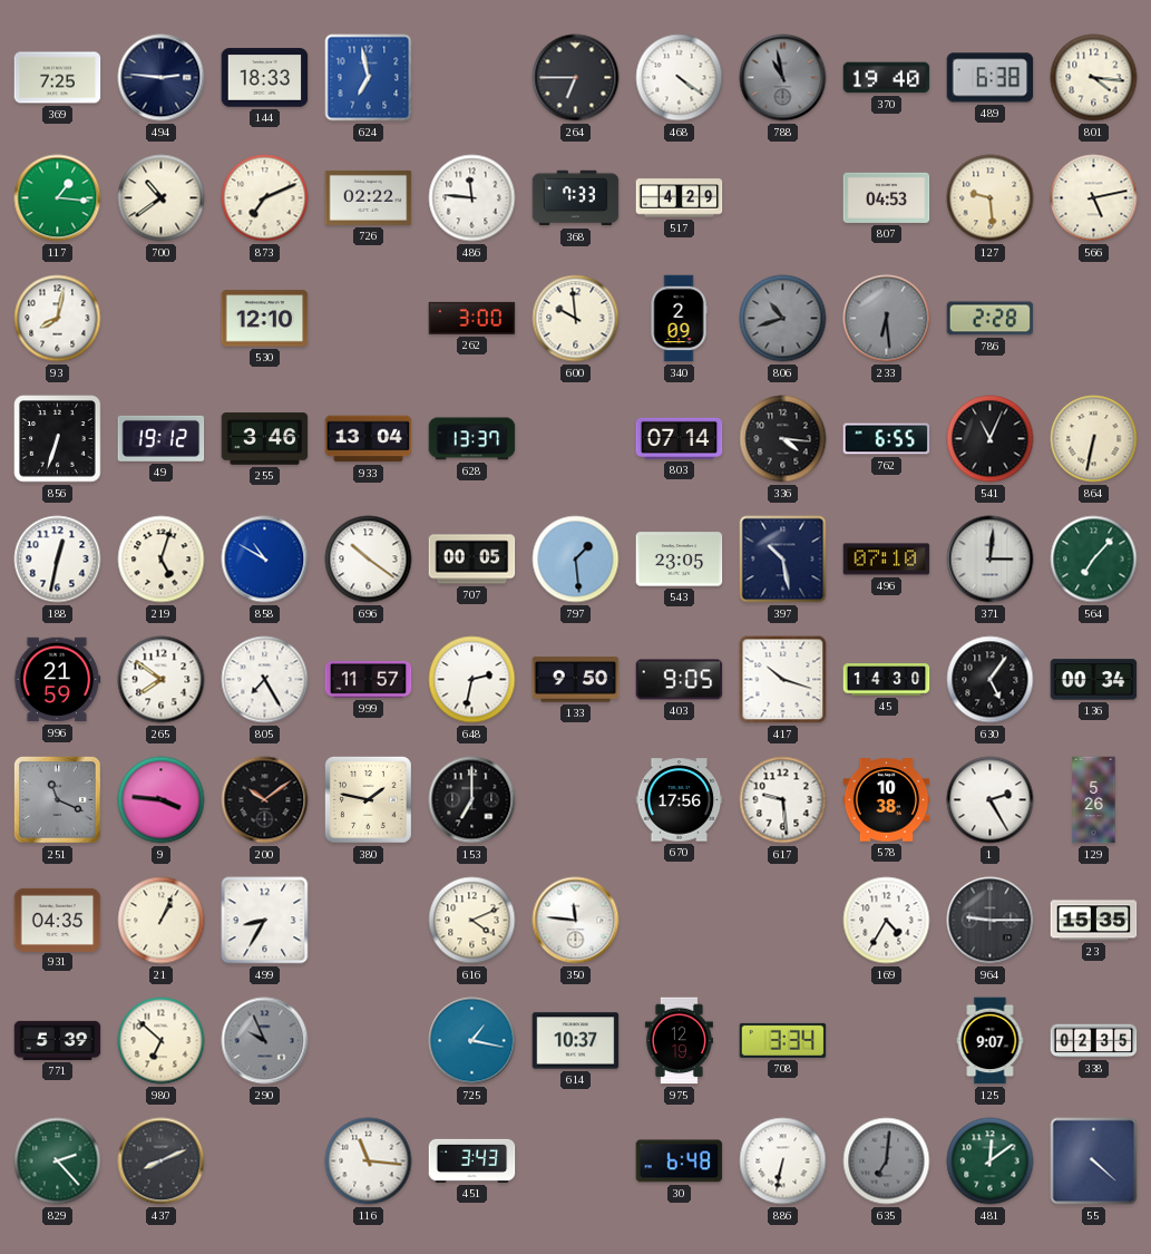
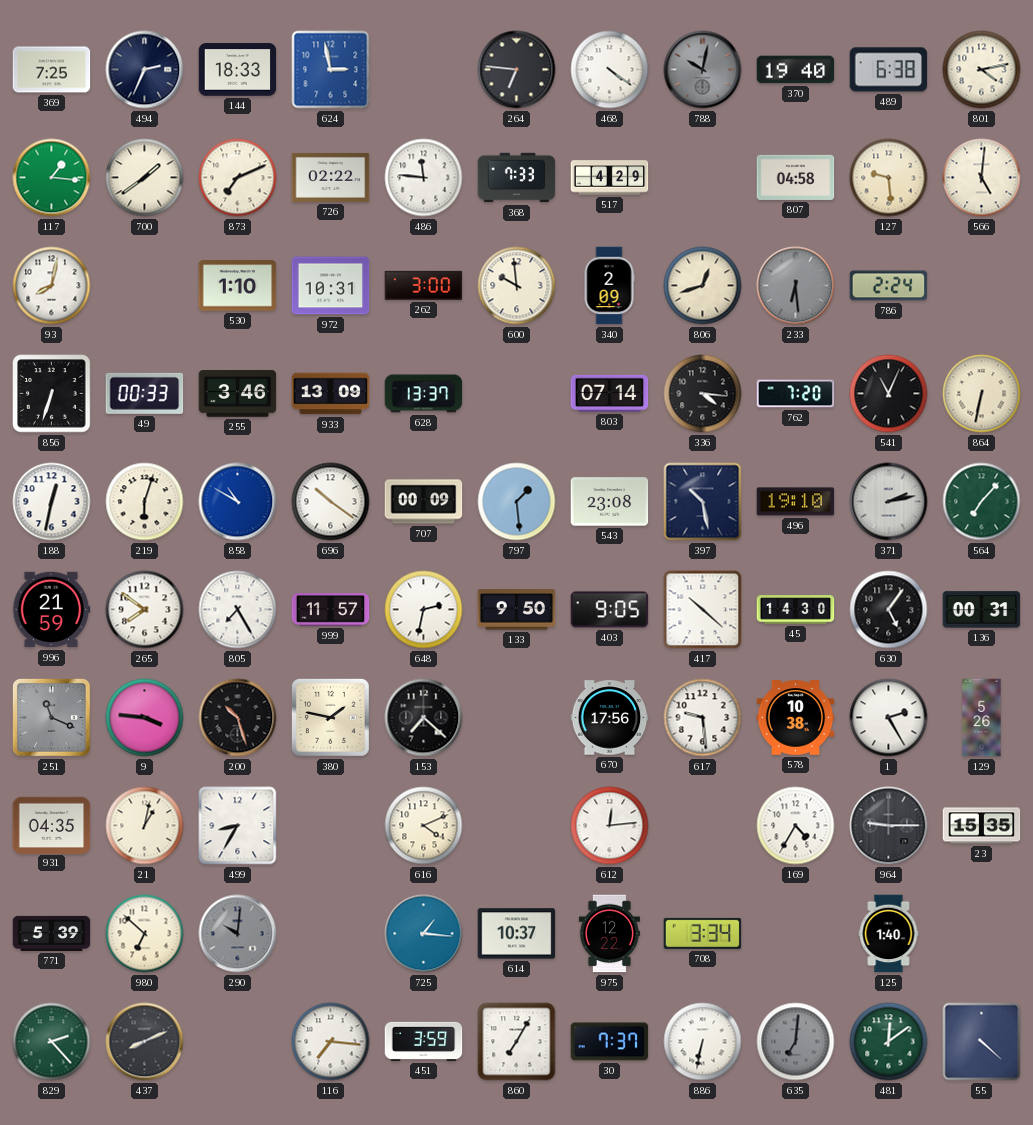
494: 2:46 -> 2:34
624: 6:58 -> 2:58
264: 6:45 -> 6:46
788: 10:58 -> 10:02
801: 4:16 -> 4:13
700: 10:39 -> 1:39
807: 04:53 -> 04:58
566: 5:13 -> 5:01
530: 12:10 -> 1:10
972: none -> 10:31
806: 10:42 -> 12:42
806 dial: grey -> cream
786: 2:28 -> 2:24
49: 19:12 -> 00:33
933: 13:04 -> 13:09
762: 6:55 -> 7:20
219: 5:03 -> 6:03
707: 00:05 -> 00:09
543: 23:05 -> 23:08
496: 07:10 -> 19:10
371: 3:01 -> 2:13
417: 10:18 -> 10:22
136: 00:34 -> 00:31
200: 10:09 -> 10:27
153: 7:00 -> 7:22
21: 1:04 -> 1:02
350: 11:46 -> none
612: none -> 12:14
290: 9:56 -> 10:01
725: 1:17 -> 1:16
975: 12:19 -> 12:22
125: 9:07 -> 1:40
338: 02:35 -> none
116: 11:16 -> 7:16
451: 3:43 -> 3:59
860: none -> 7:05
30: 6:48 -> 7:37
